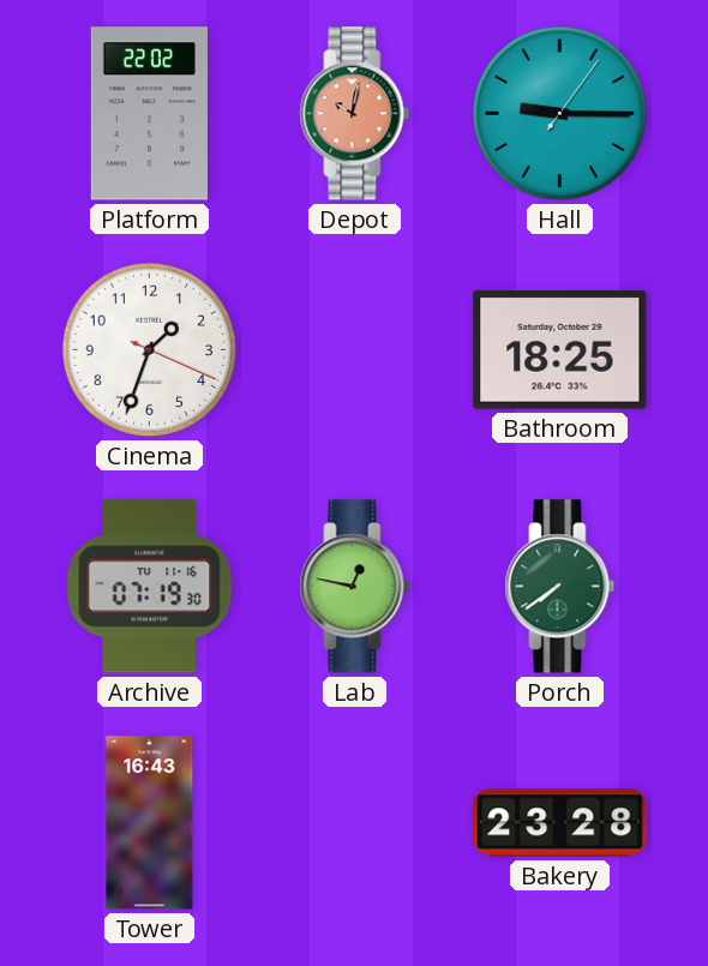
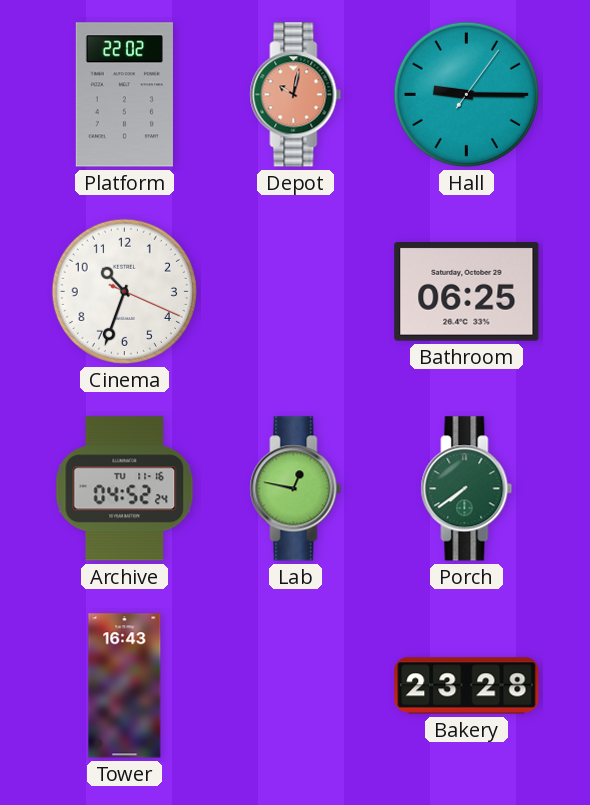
Cinema: 1:33 -> 10:33
Bathroom: 18:25 -> 06:25
Archive: 07:19 -> 04:52
